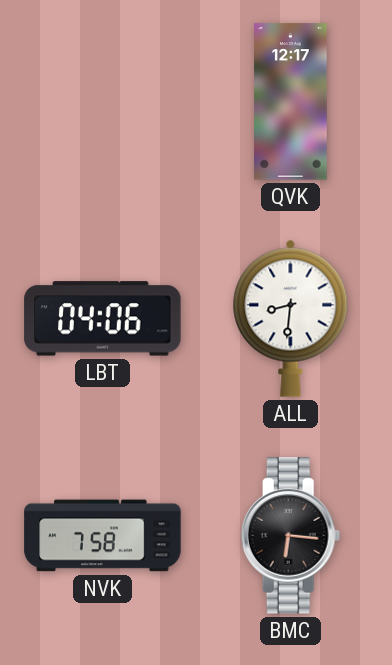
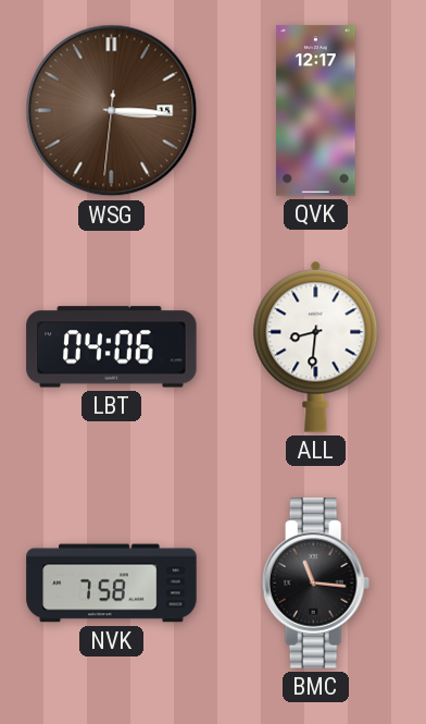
WSG: none -> 3:15
BMC: 6:16 -> 11:16
